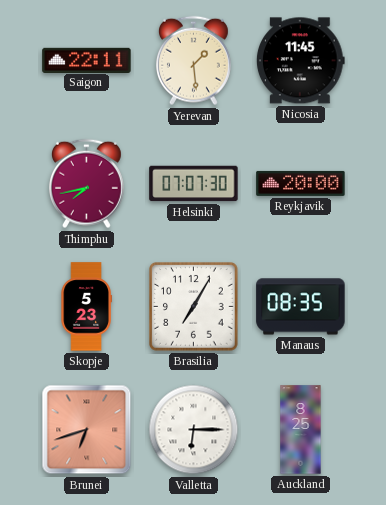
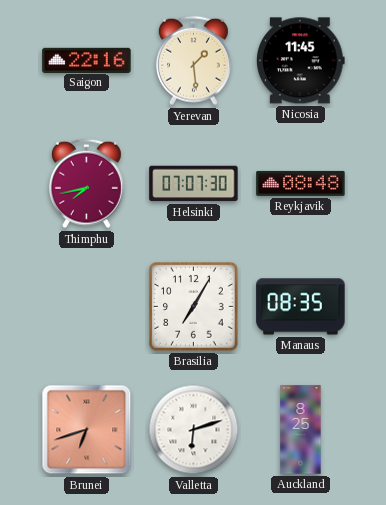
Saigon: 22:11 -> 22:16
Reykjavik: 20:00 -> 08:48
Skopje: 5:23 -> none
Valletta: 6:15 -> 6:12
